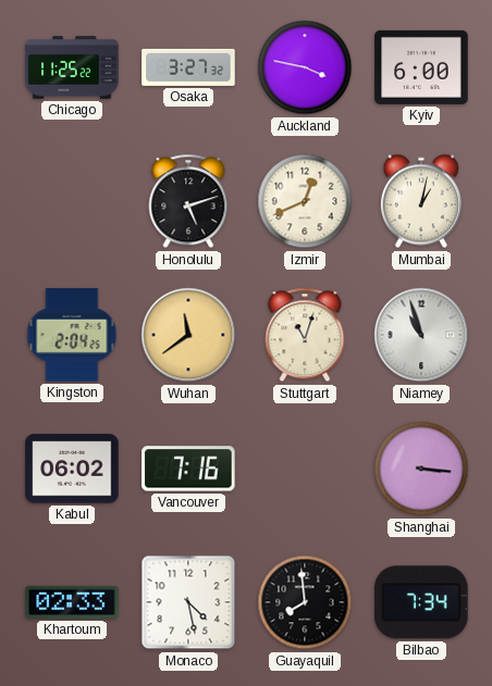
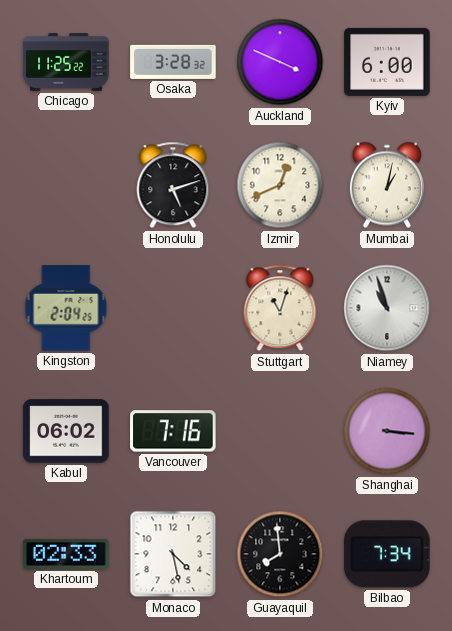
Osaka: 3:27 -> 3:28
Auckland: 3:47 -> 3:49
Wuhan: 11:39 -> none
